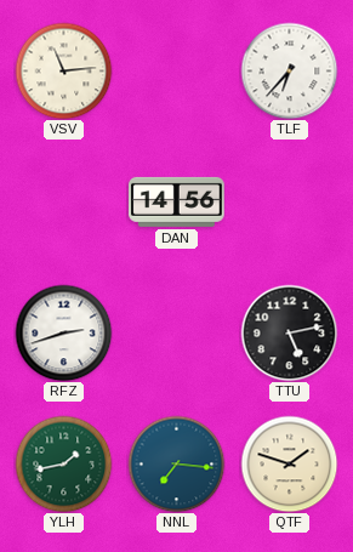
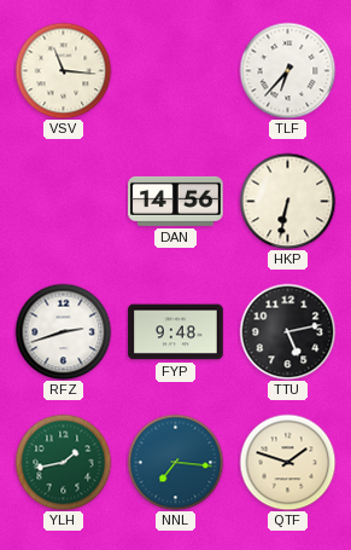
VSV: 11:14 -> 11:16
HKP: none -> 6:32
FYP: none -> 9:48
